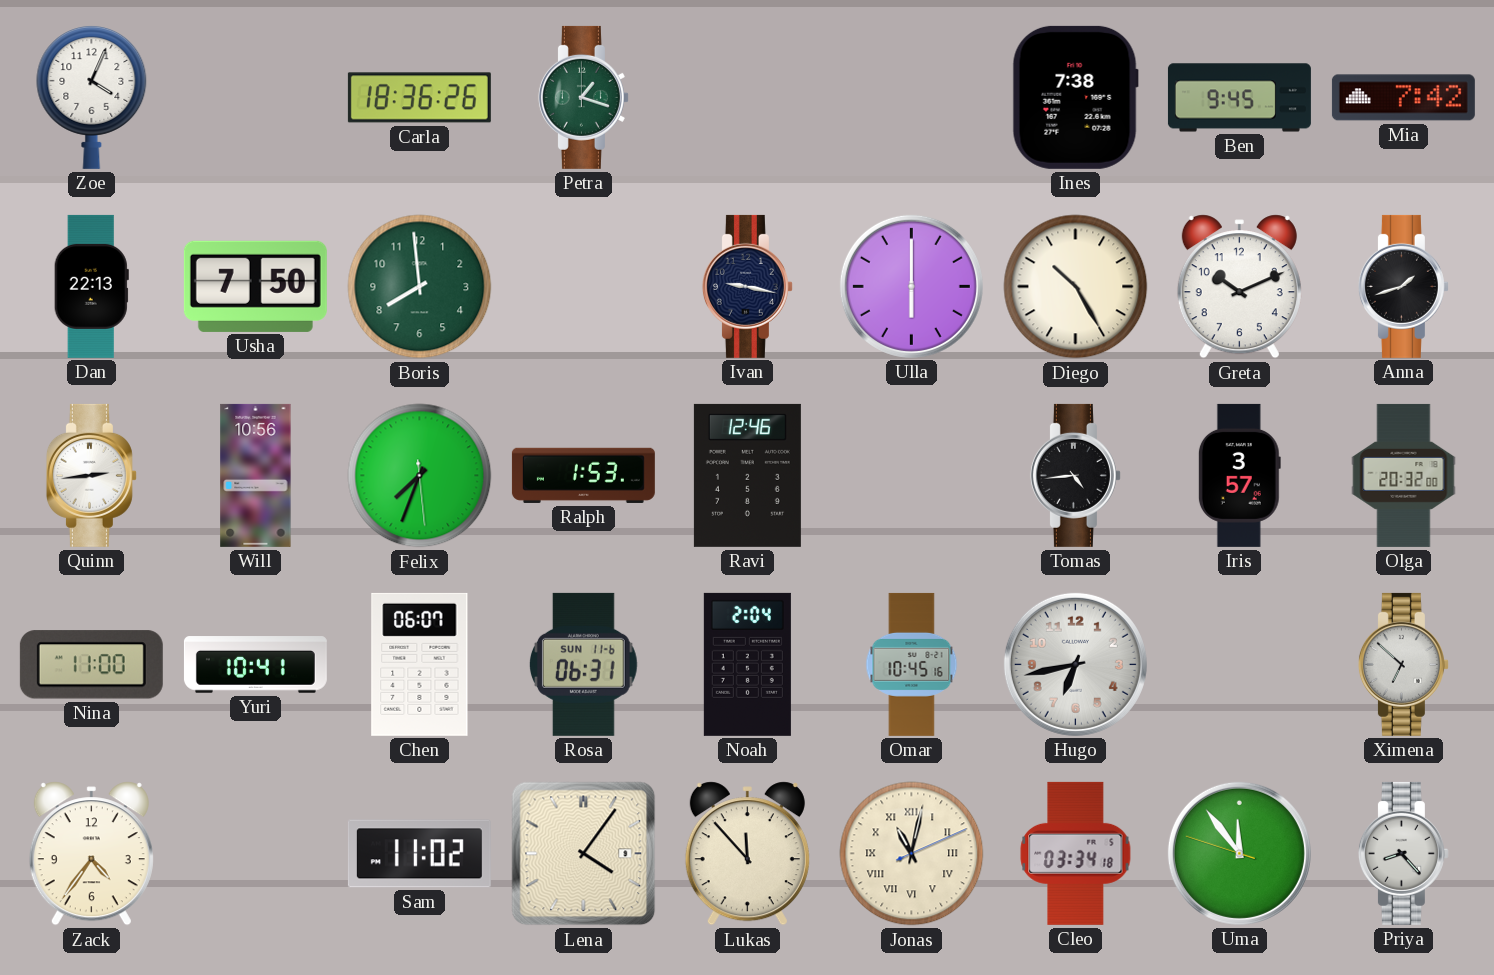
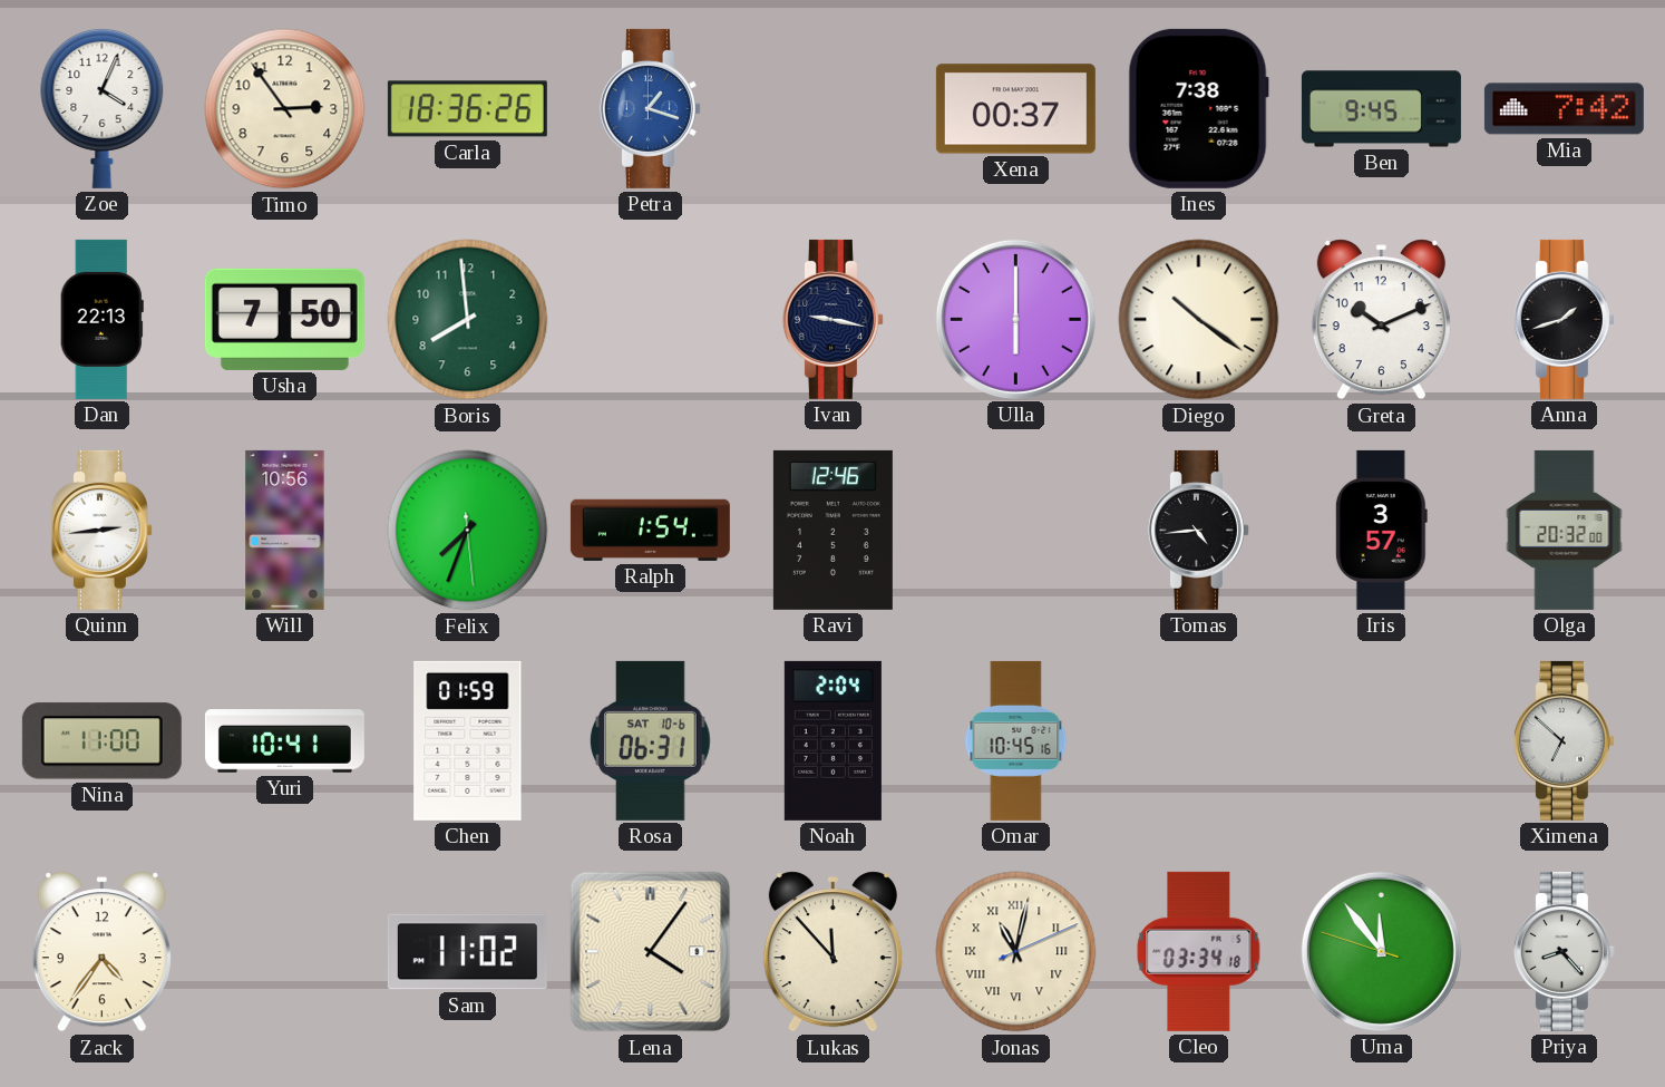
Timo: none -> 2:54
Petra dial: green -> blue
Xena: none -> 00:37
Diego: 10:25 -> 10:21
Ralph: 1:53 -> 1:54
Chen: 06:07 -> 01:59
Rosa date: SUN 11-6 -> SAT 10-6
Hugo: 6:43 -> none
